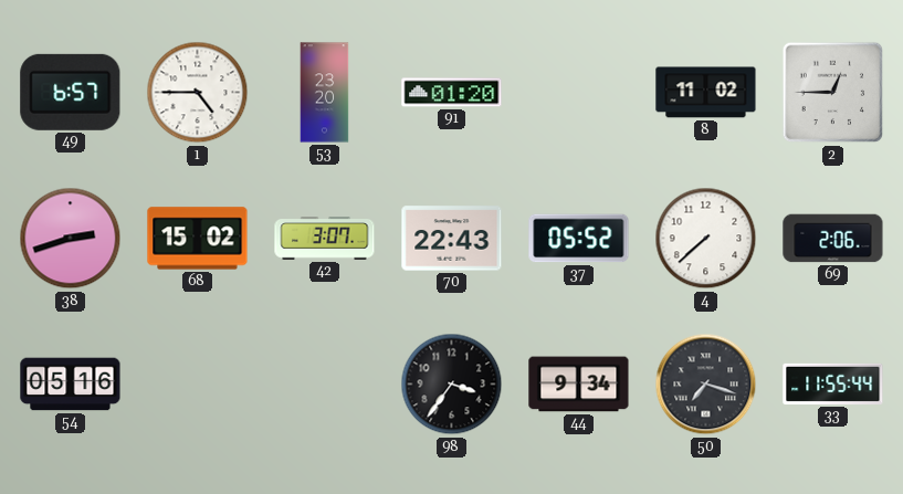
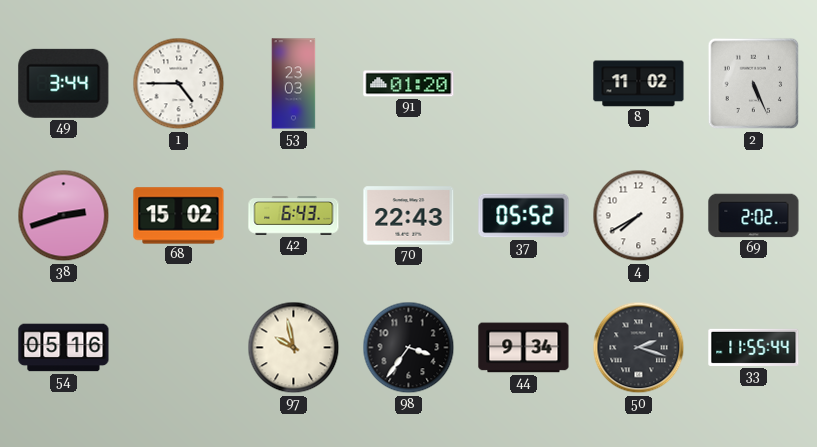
49: 6:57 -> 3:44
53: 23:20 -> 23:03
2: 12:45 -> 5:26
42: 3:07 -> 6:43
4: 7:38 -> 7:40
69: 2:06 -> 2:02
97: none -> 9:58
50: 7:18 -> 2:18
